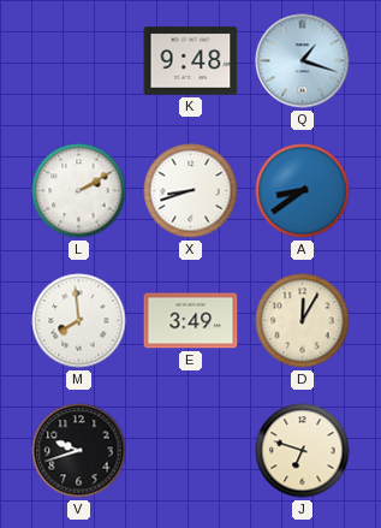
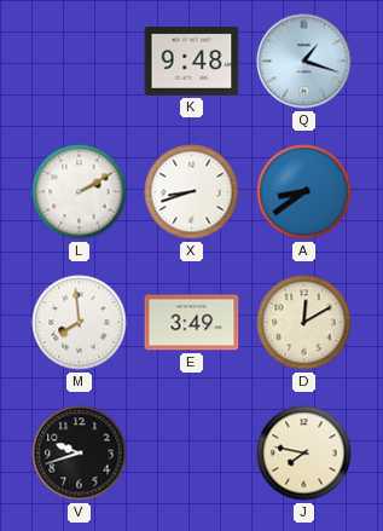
D: 12:05 -> 12:10
J: 6:48 -> 7:47
